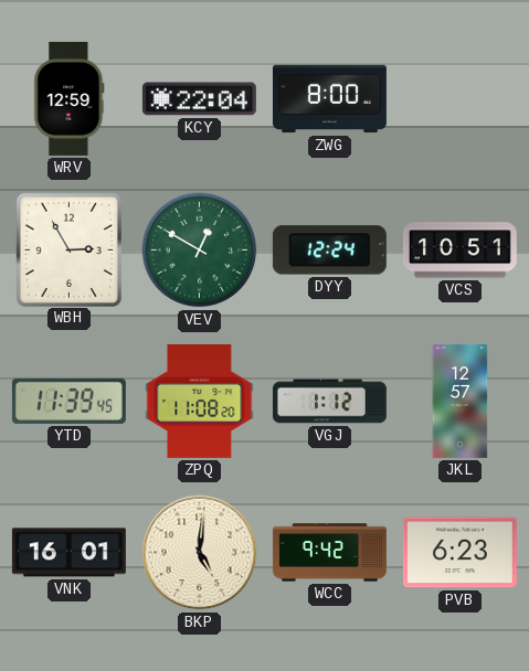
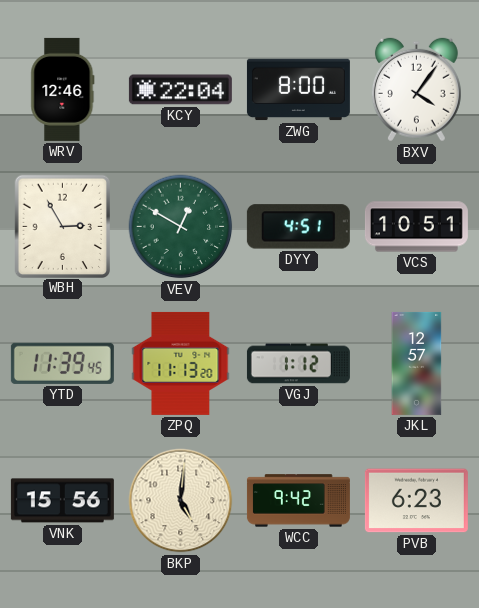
WRV: 12:59 -> 12:46
BXV: none -> 4:06
DYY: 12:24 -> 4:51
ZPQ: 11:08 -> 11:13
VNK: 16:01 -> 15:56
